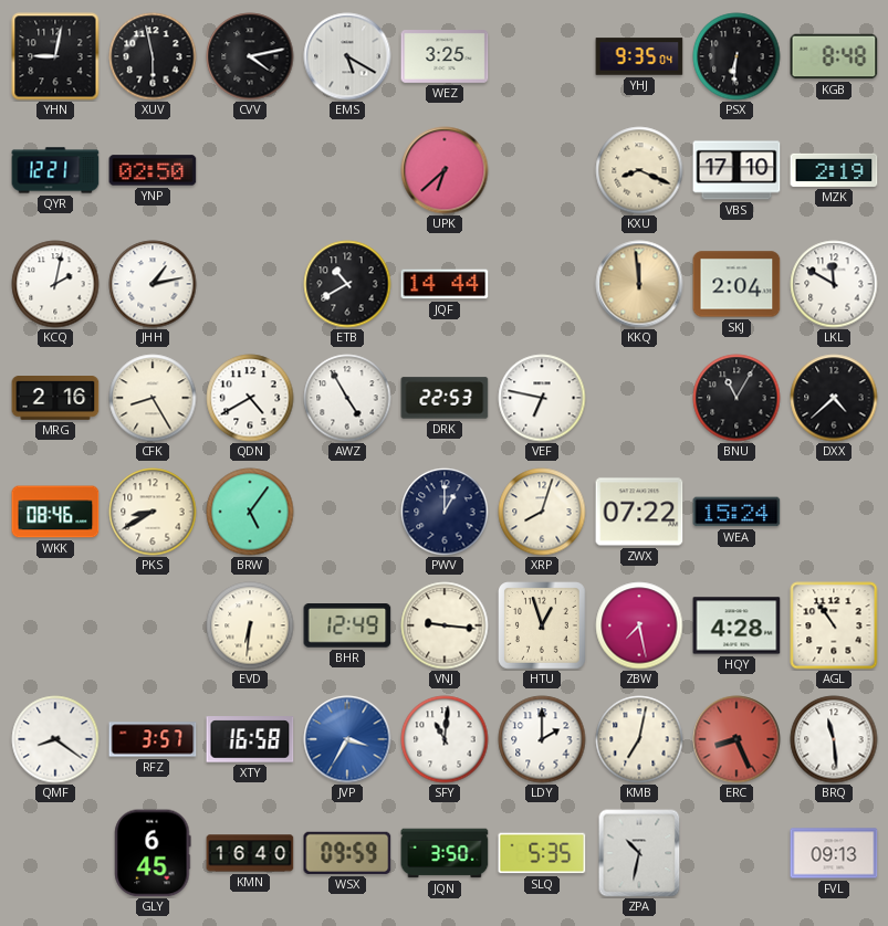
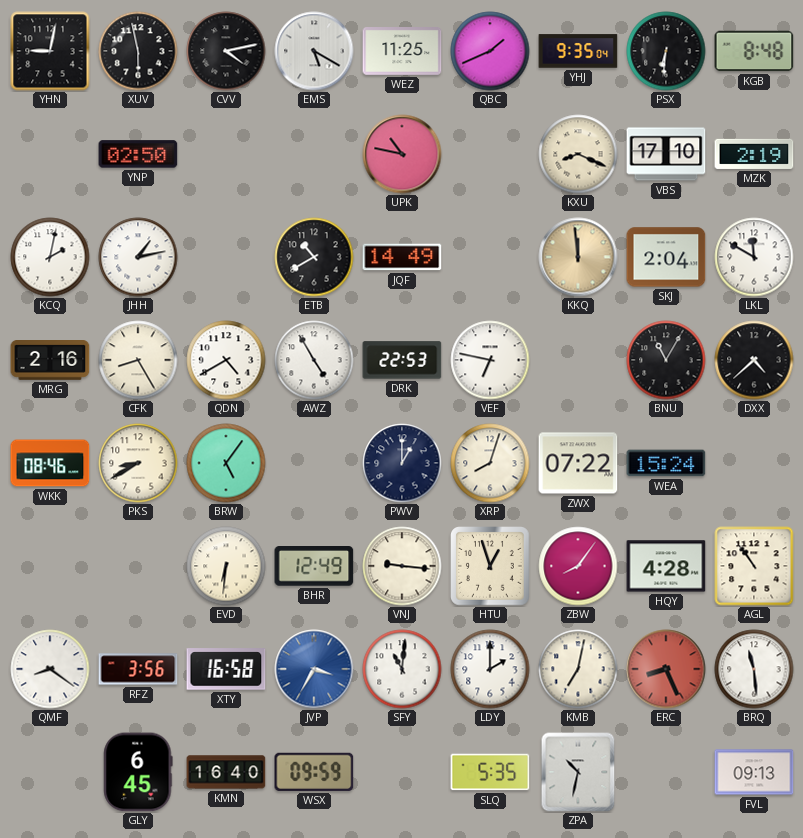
WEZ: 3:25 -> 11:25
QBC: none -> 1:41
QYR: 12:21 -> none
UPK: 6:38 -> 10:47
JQF: 14:44 -> 14:49
ZBW: 7:28 -> 8:06
RFZ: 3:57 -> 3:56
JQN: 3:50 -> none
